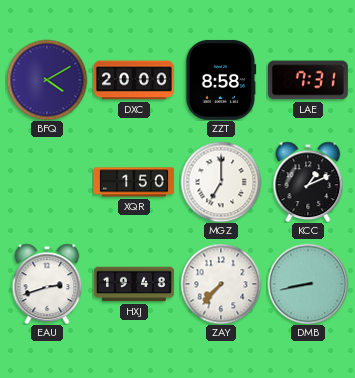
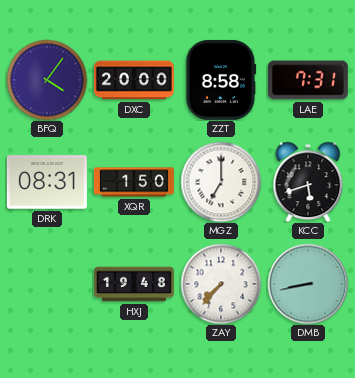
BFQ: 4:10 -> 4:06
DRK: none -> 08:31
KCC: 1:11 -> 5:42
EAU: 2:42 -> none
